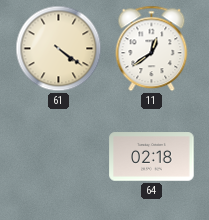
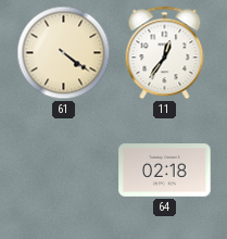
11: 12:39 -> 12:36
